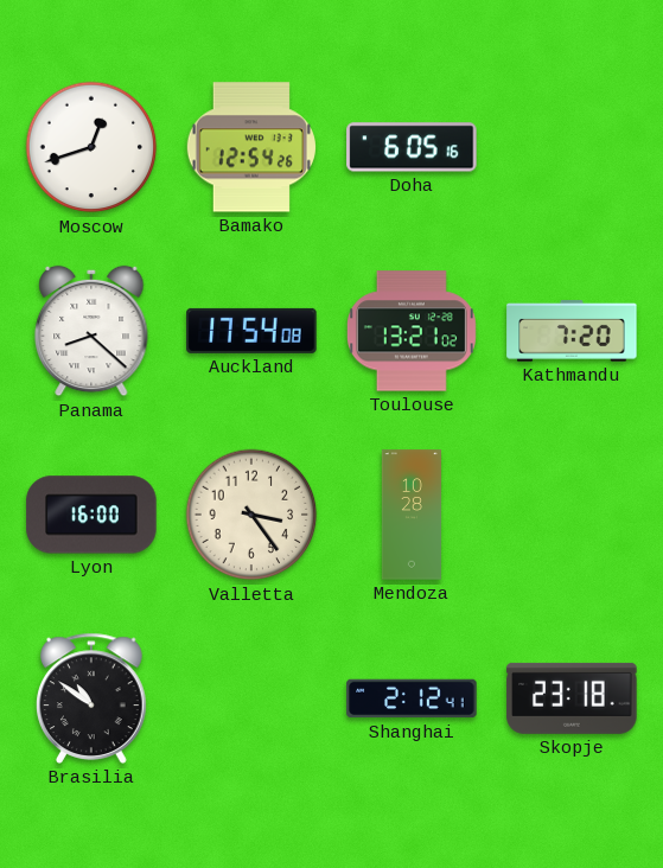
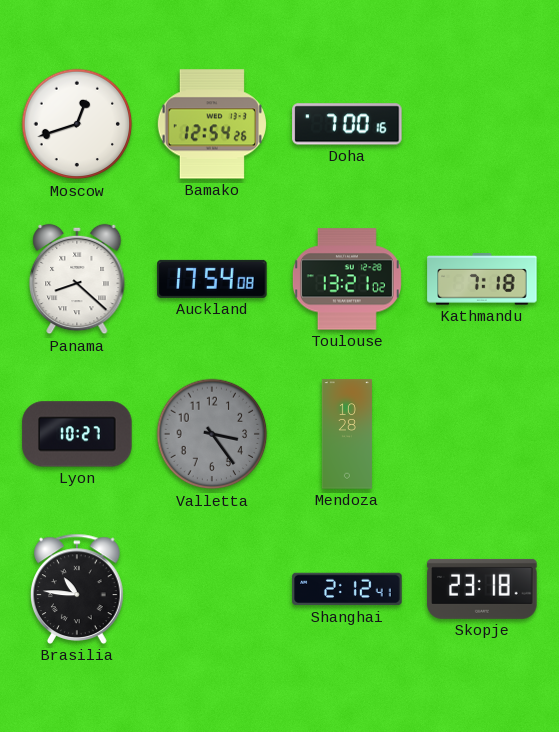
Doha: 6:05 -> 7:00
Kathmandu: 7:20 -> 7:18
Lyon: 16:00 -> 10:27
Valletta dial: cream -> grey
Brasilia: 10:51 -> 10:46
